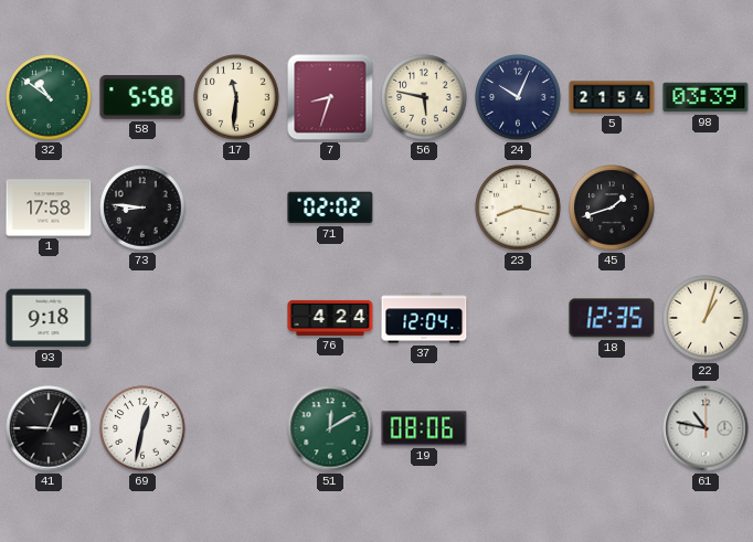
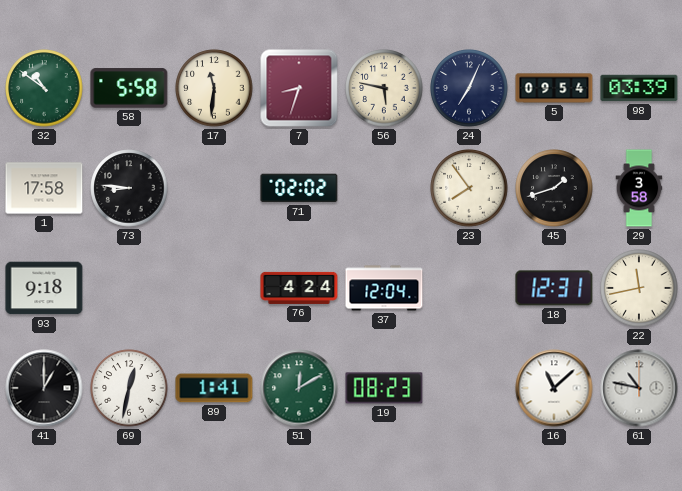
24: 10:04 -> 7:04
5: 21:54 -> 09:54
23: 8:17 -> 7:54
29: none -> 3:58
18: 12:35 -> 12:31
22: 1:03 -> 11:43
41: 9:04 -> 1:00
89: none -> 1:41
19: 08:06 -> 08:23
16: none -> 11:08
